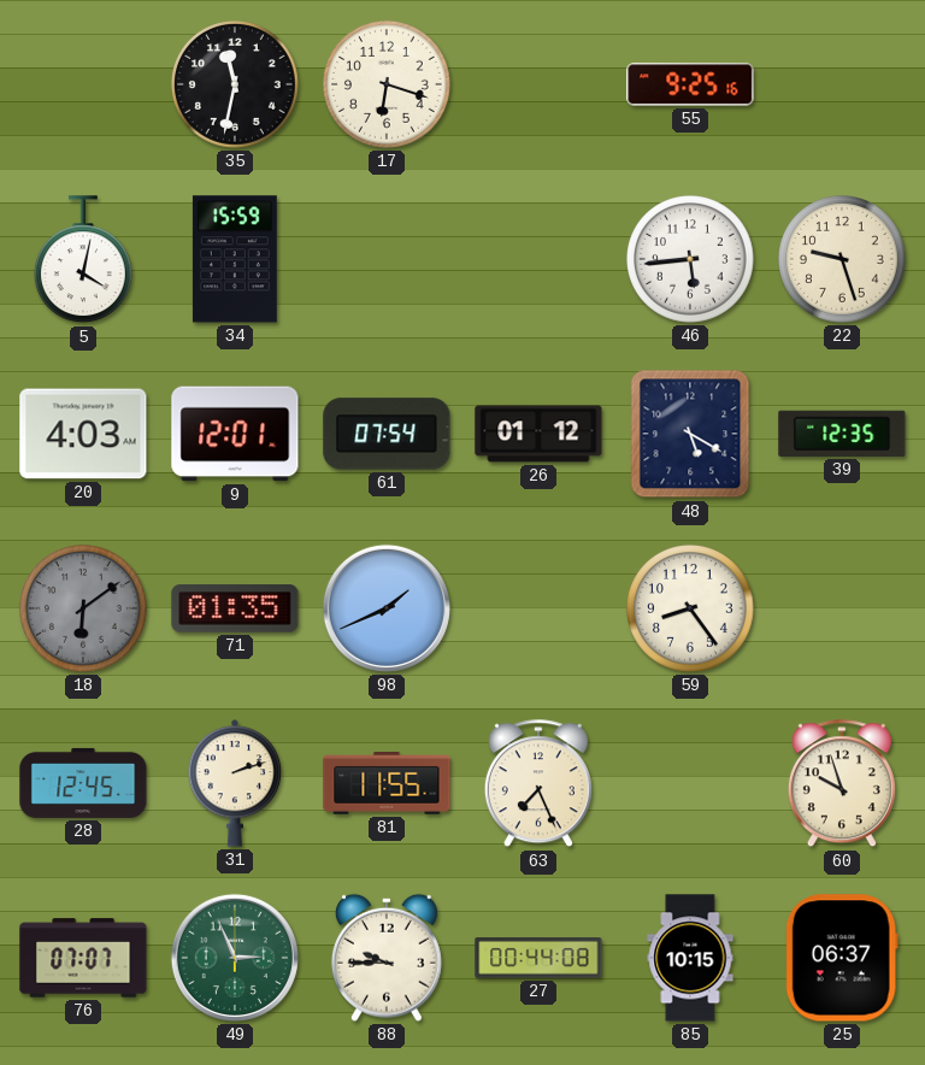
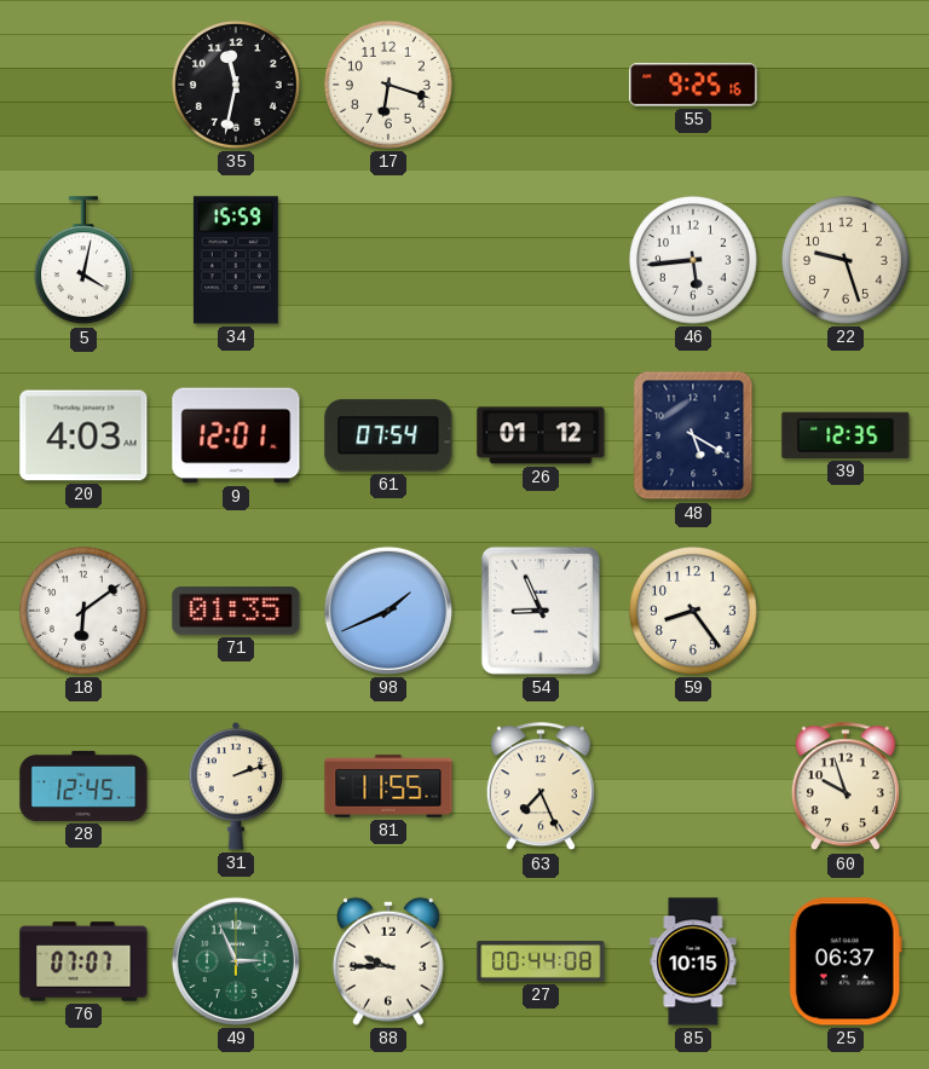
18 dial: grey -> white
54: none -> 8:56
